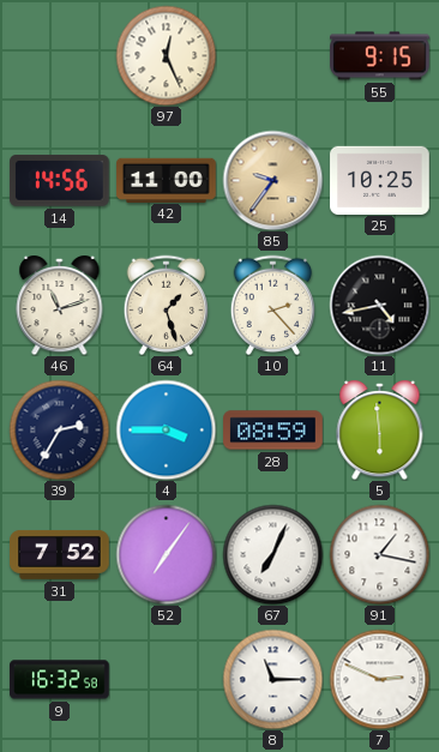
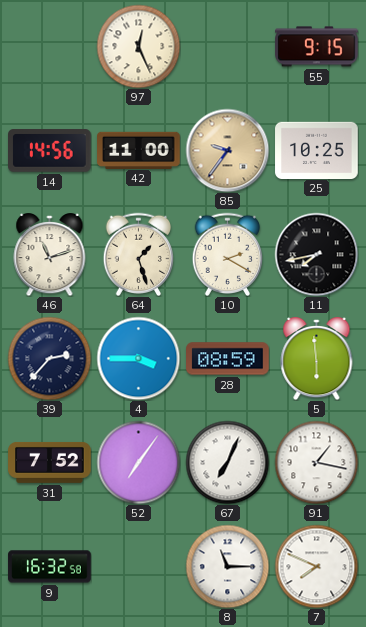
10: 2:23 -> 2:20
11: 4:43 -> 7:43
39: 2:35 -> 2:37
7: 2:49 -> 7:49
